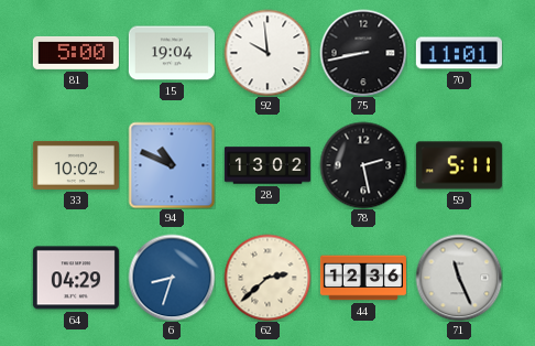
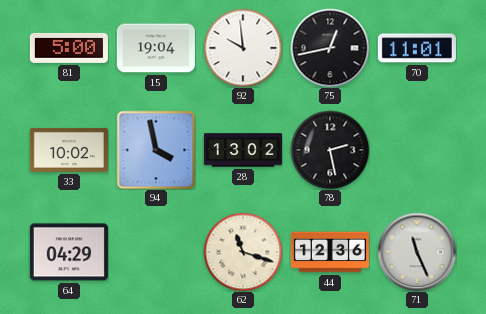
75: 8:43 -> 12:43
94: 10:49 -> 3:58
59: 5:11 -> none
6: 8:33 -> none
62: 2:38 -> 11:18
